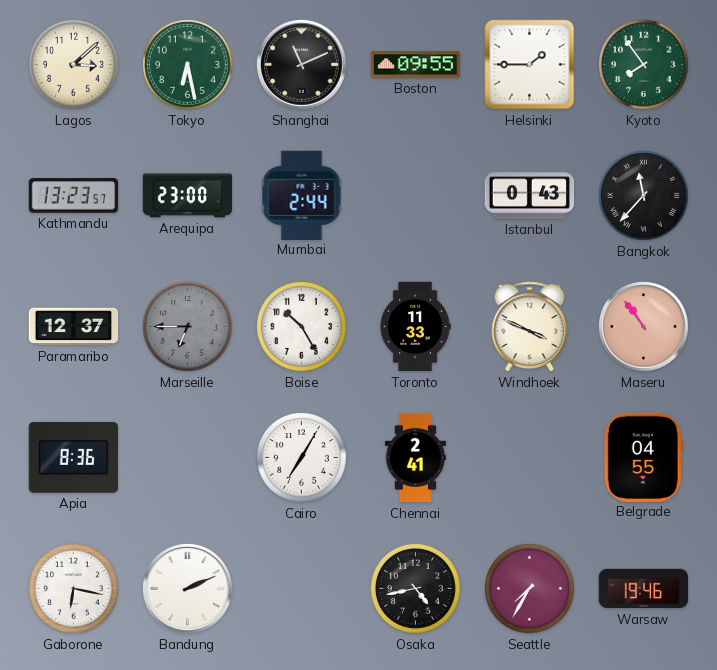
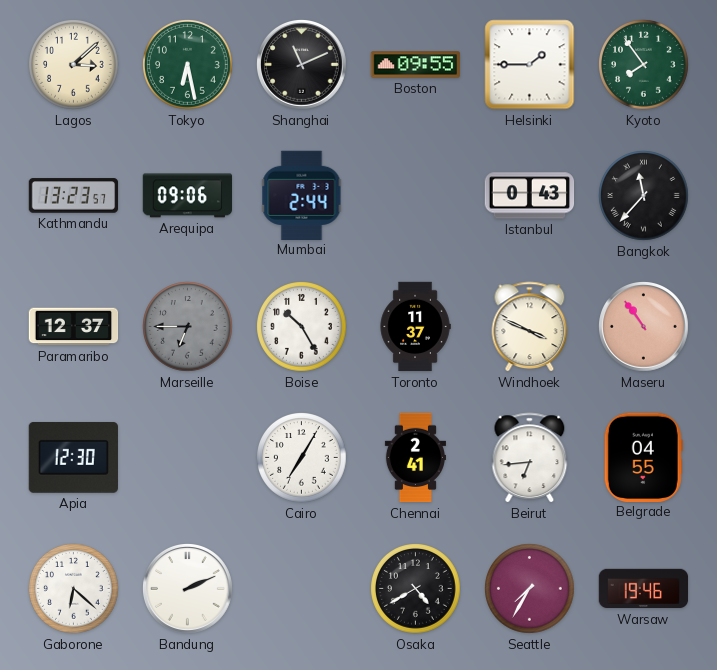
Arequipa: 23:00 -> 09:06
Toronto: 11:33 -> 11:37
Apia: 8:36 -> 12:30
Beirut: none -> 6:44
Gaborone: 6:17 -> 6:22
Osaka: 4:43 -> 4:40
